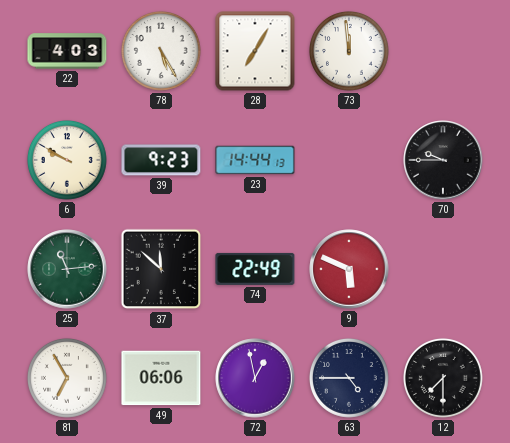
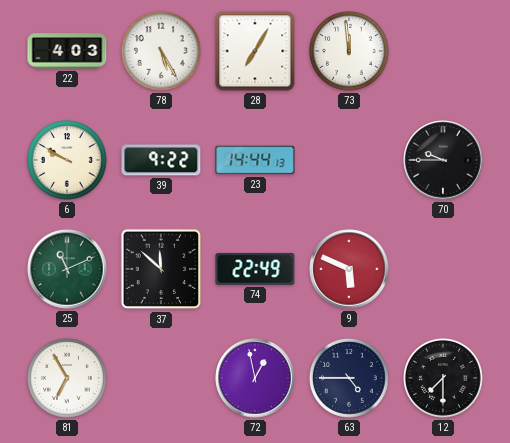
39: 9:23 -> 9:22
25: 11:14 -> 11:11
49: 06:06 -> none
